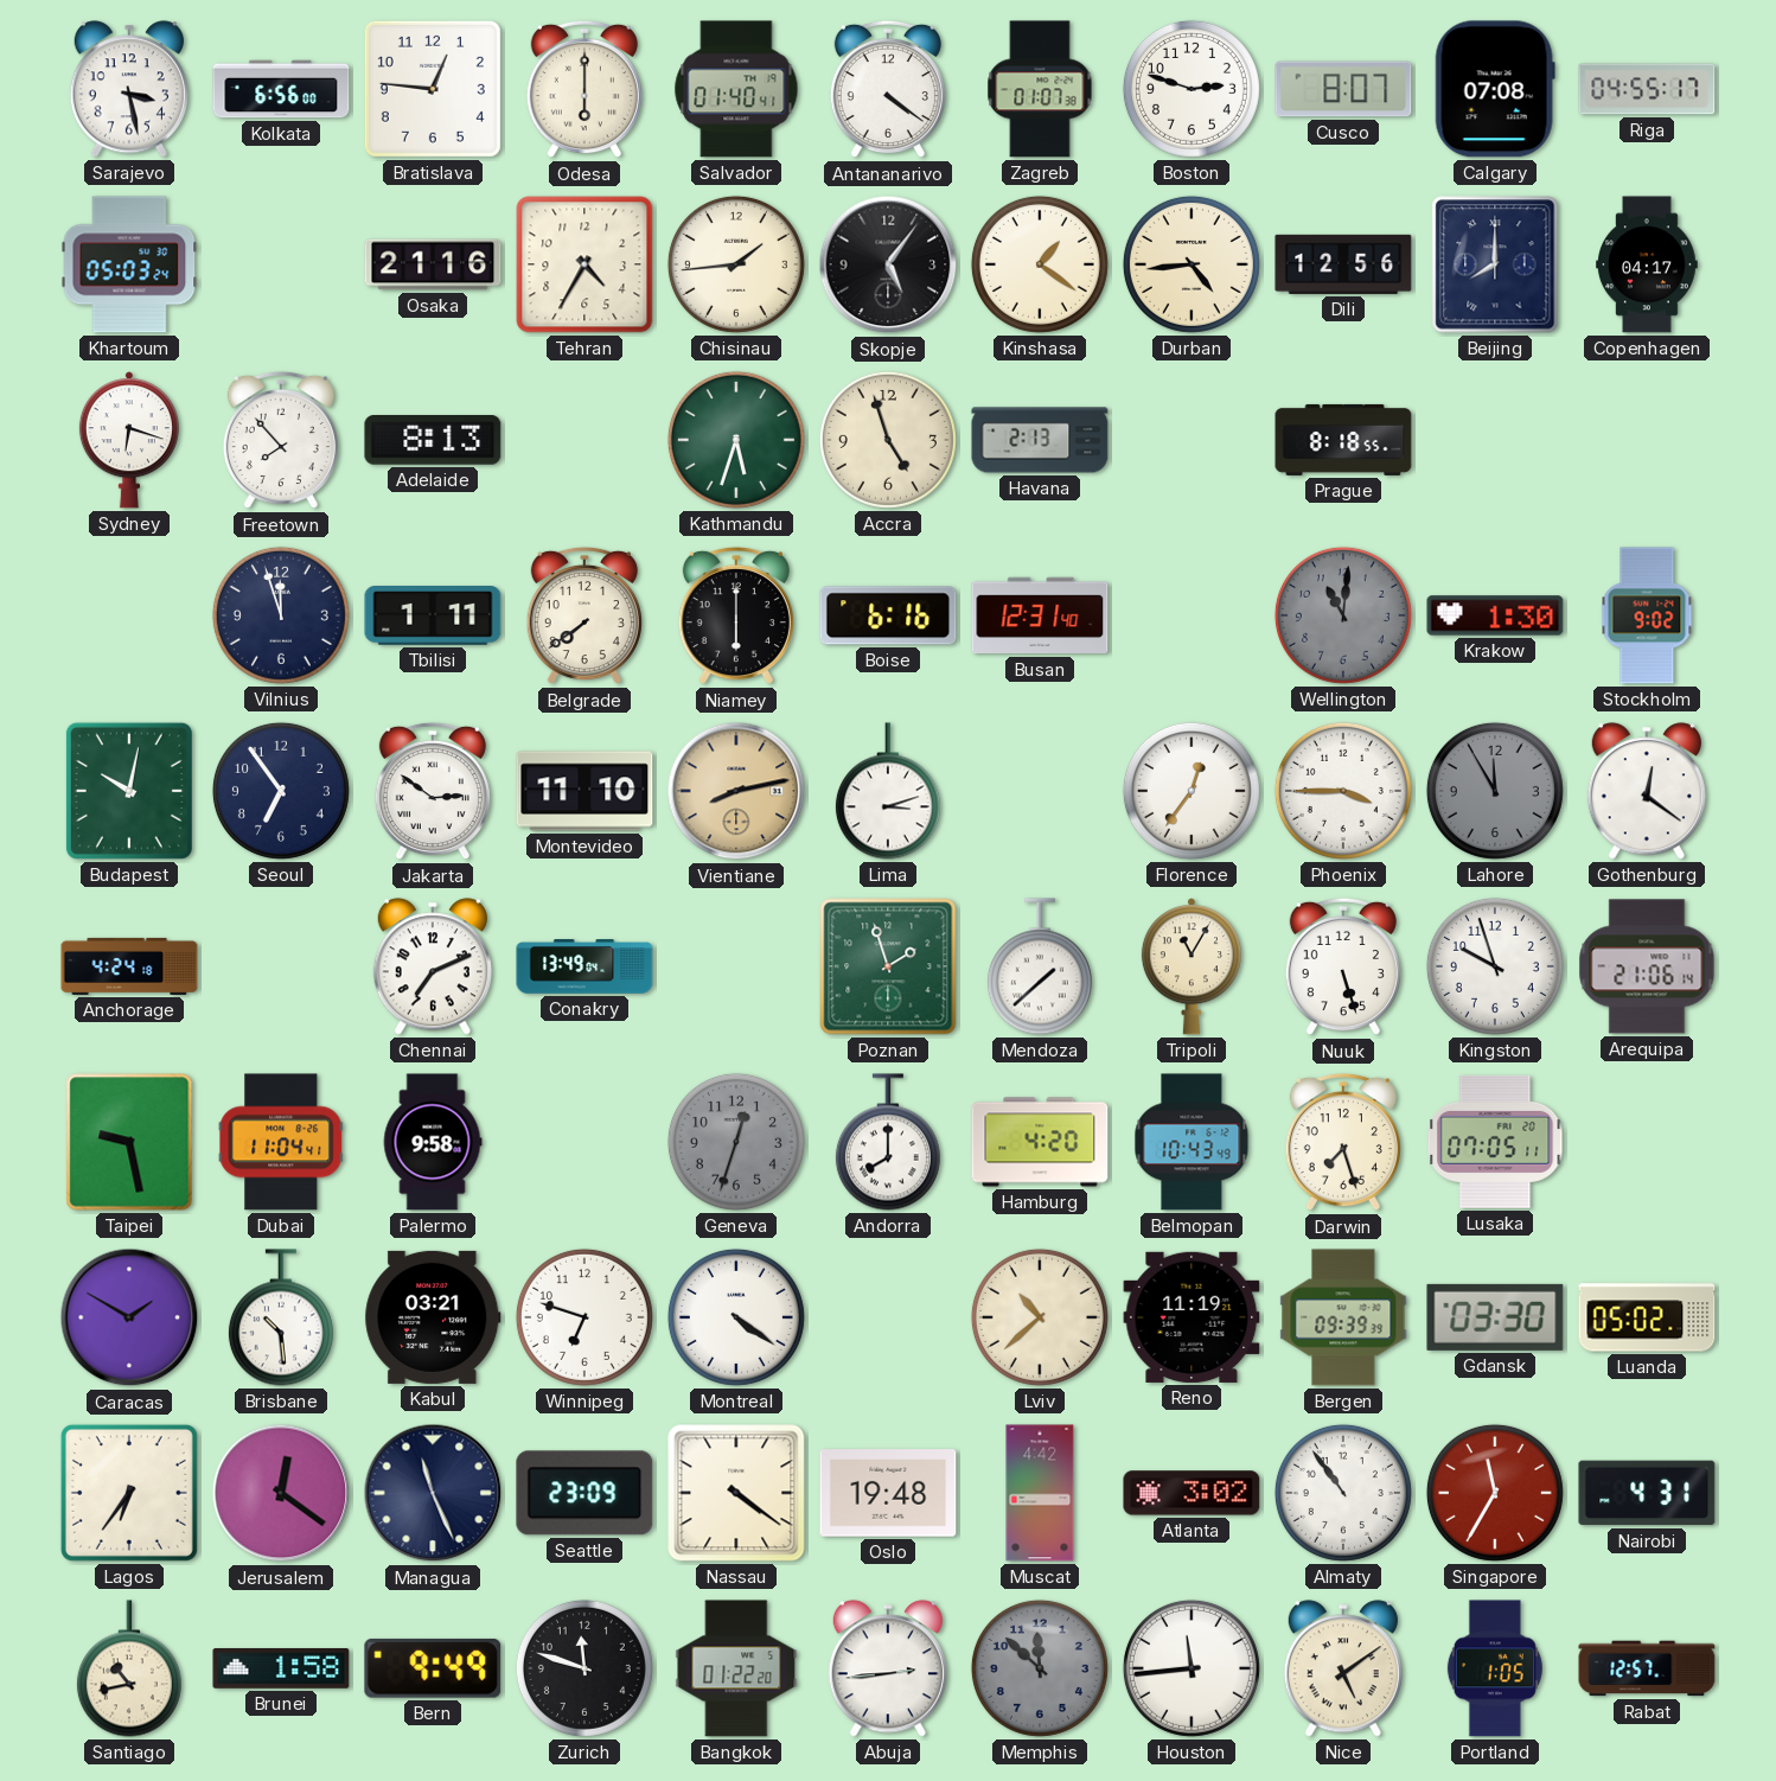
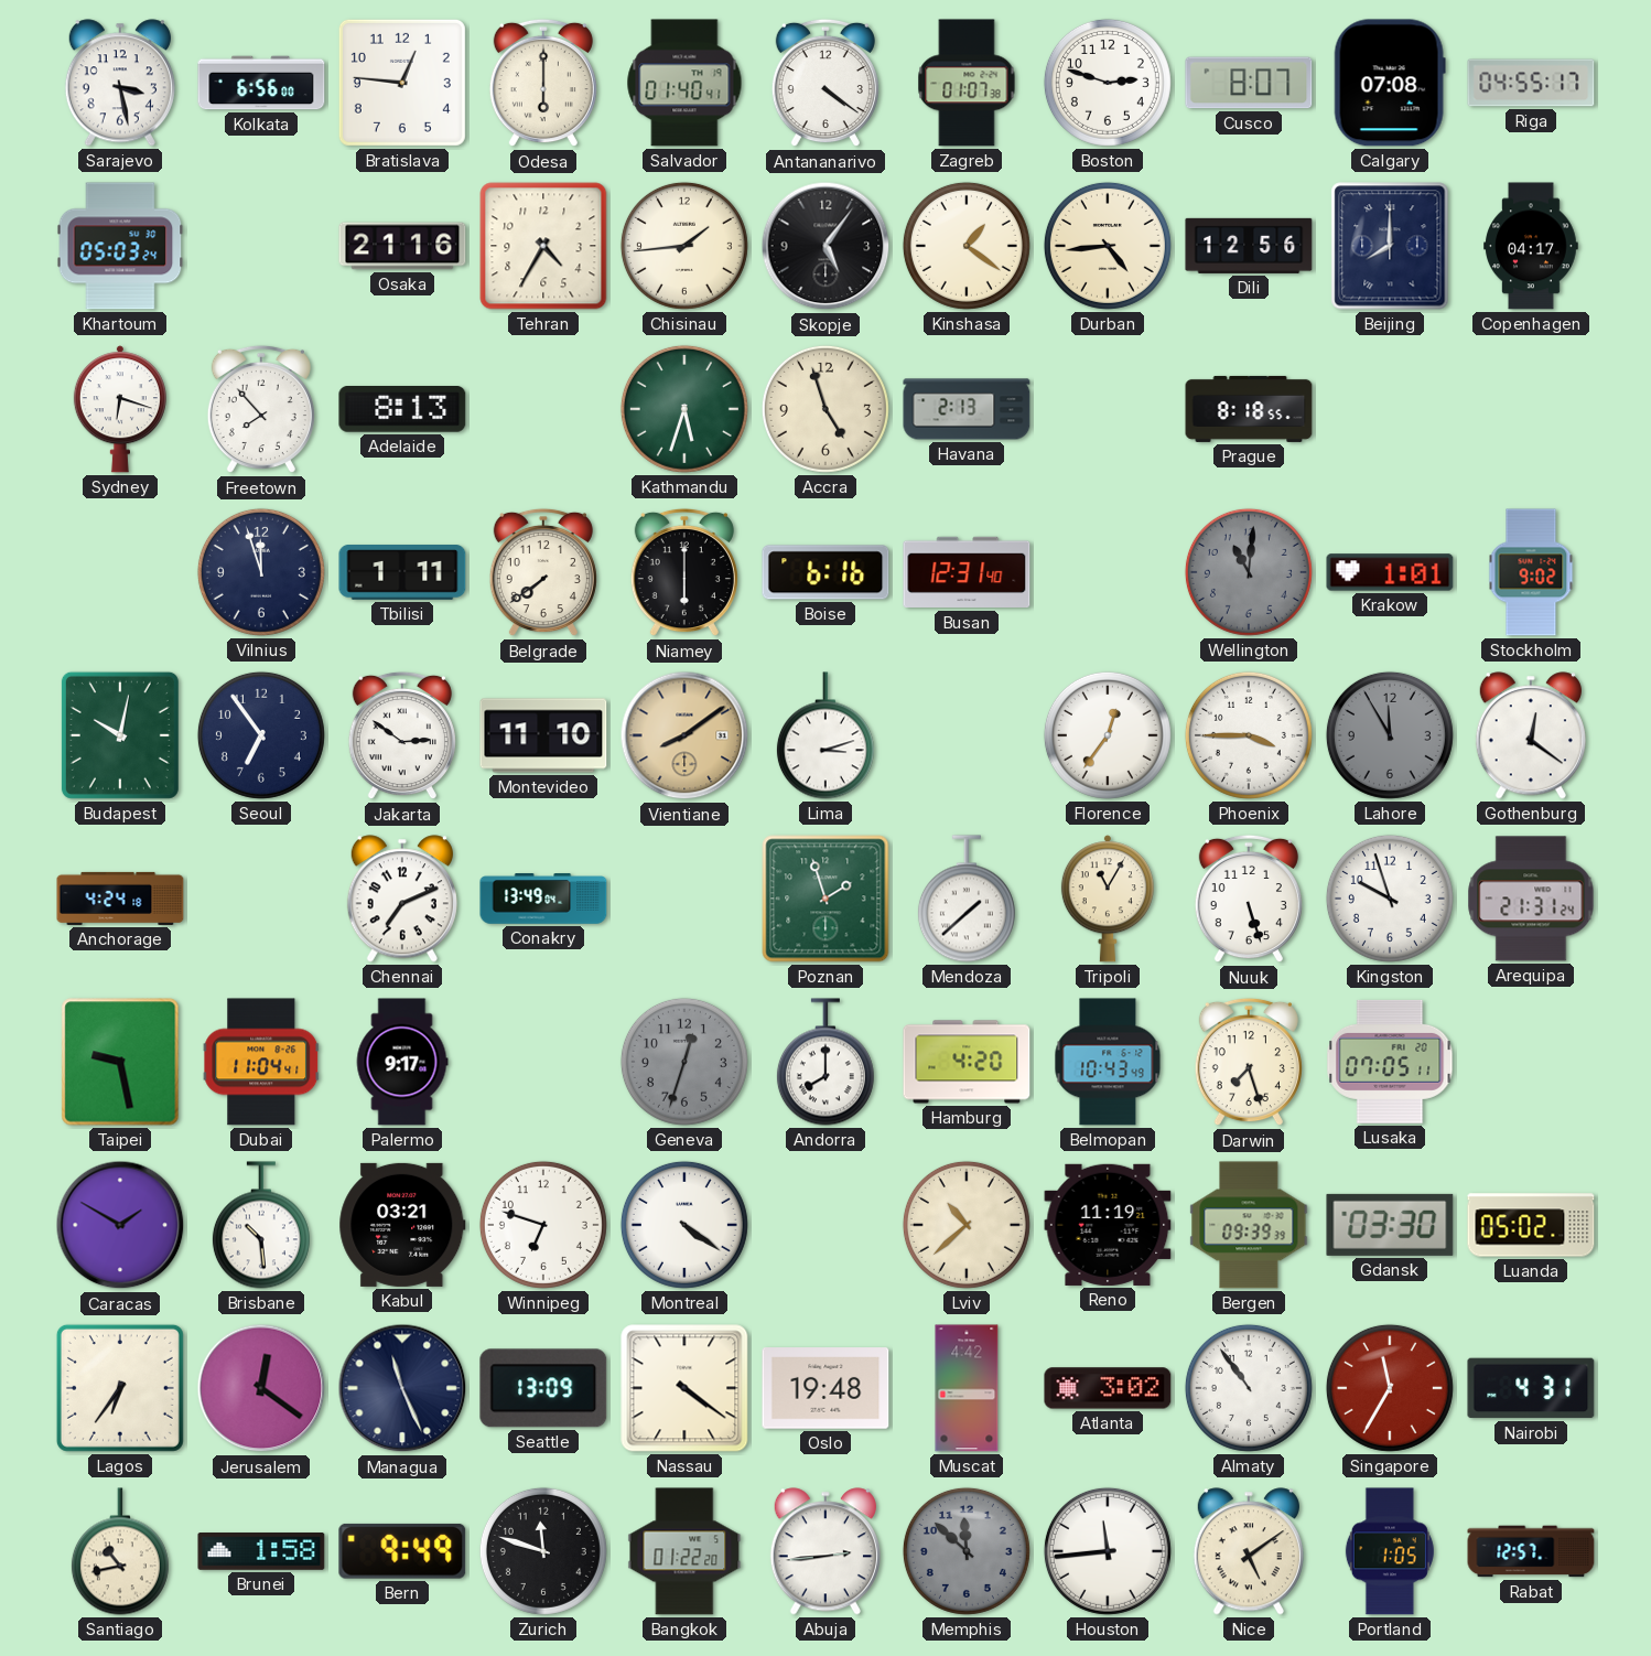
Krakow: 1:30 -> 1:01
Vientiane: 8:13 -> 8:09
Arequipa: 21:06 -> 21:31
Palermo: 9:58 -> 9:17
Seattle: 23:09 -> 13:09
